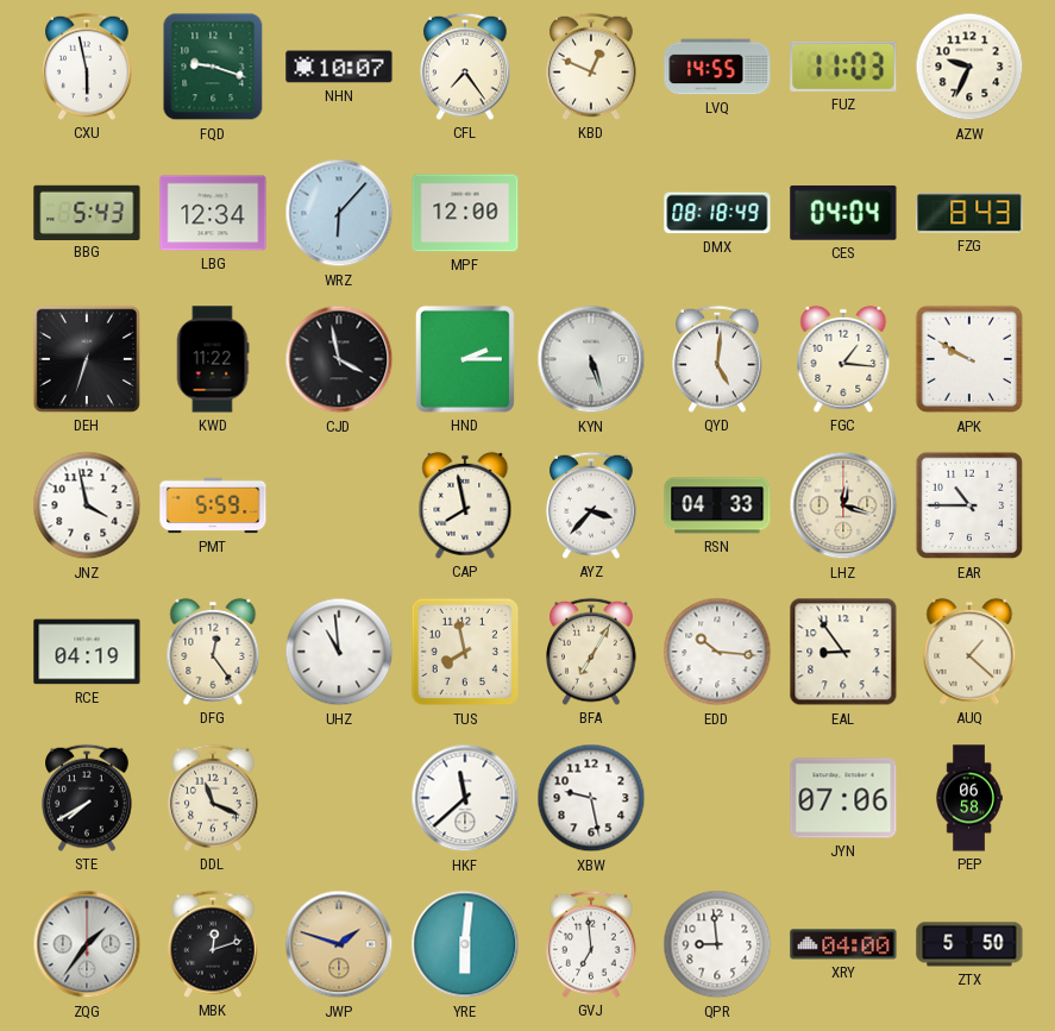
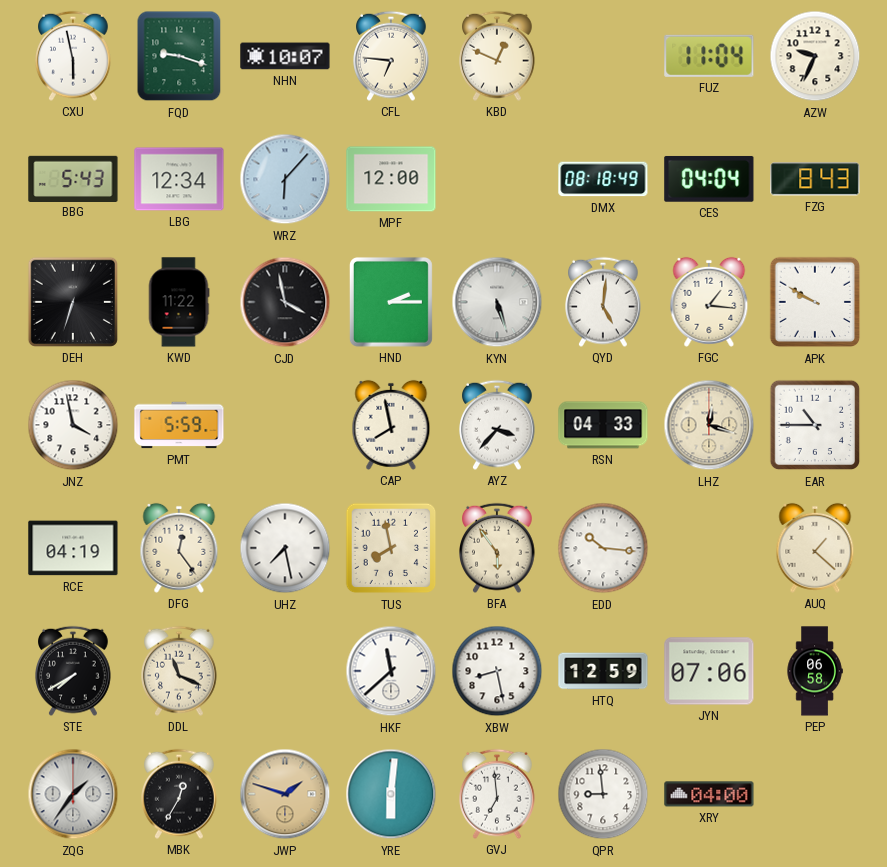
CFL: 7:24 -> 6:46
LVQ: 14:55 -> none
FUZ: 11:03 -> 11:04
UHZ: 10:59 -> 7:28
BFA: 7:05 -> 5:54
EAL: 8:54 -> none
XBW: 9:28 -> 8:28
HTQ: none -> 12:59
MBK: 12:12 -> 12:35
ZTX: 5:50 -> none
